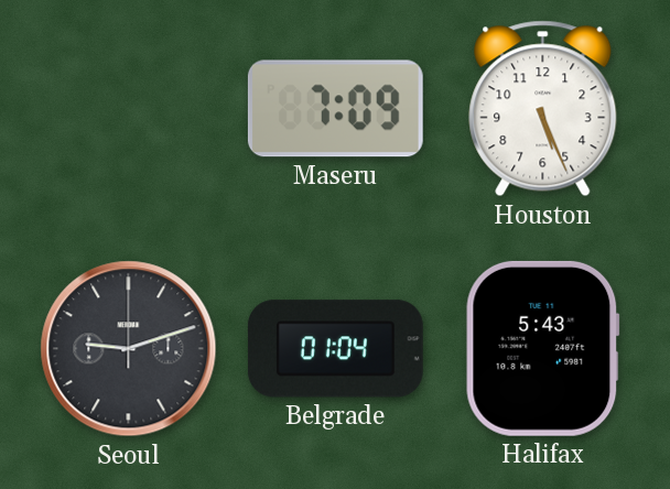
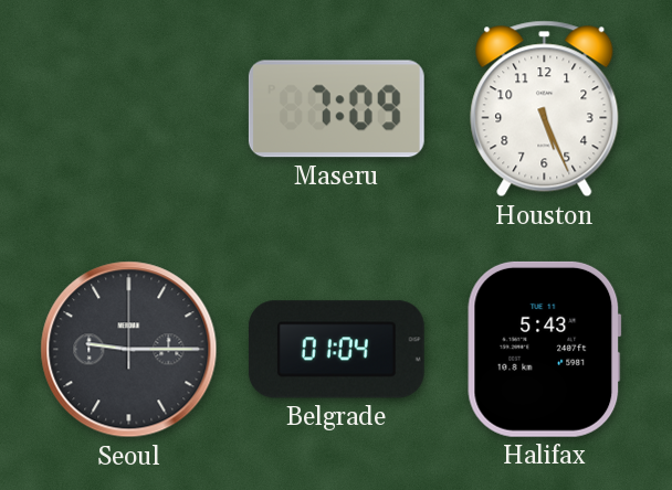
Seoul: 9:12 -> 9:15
